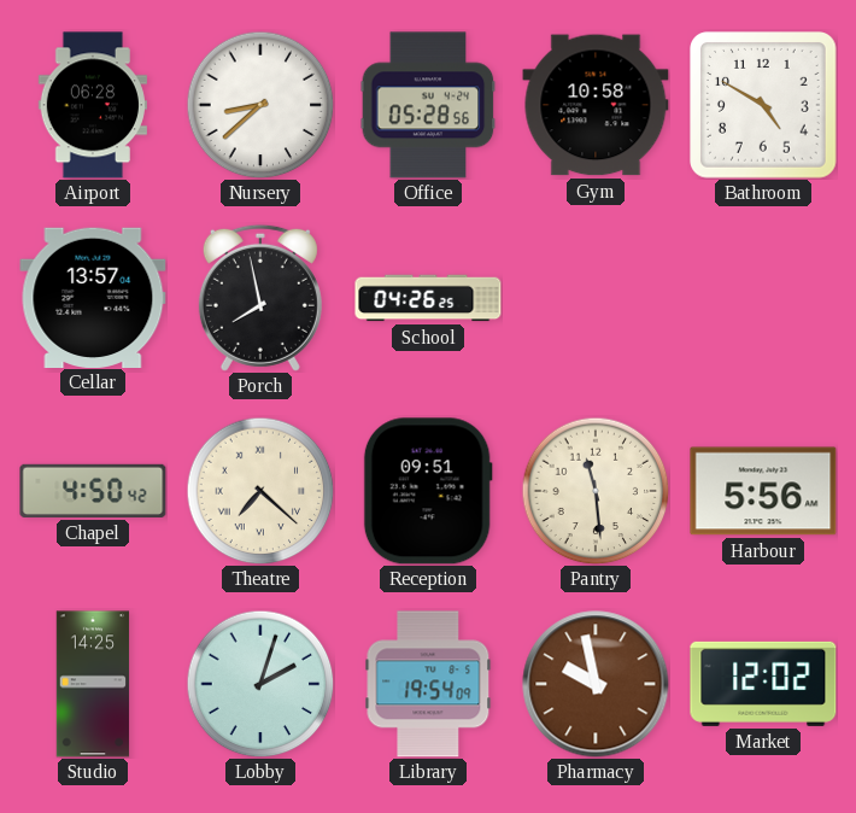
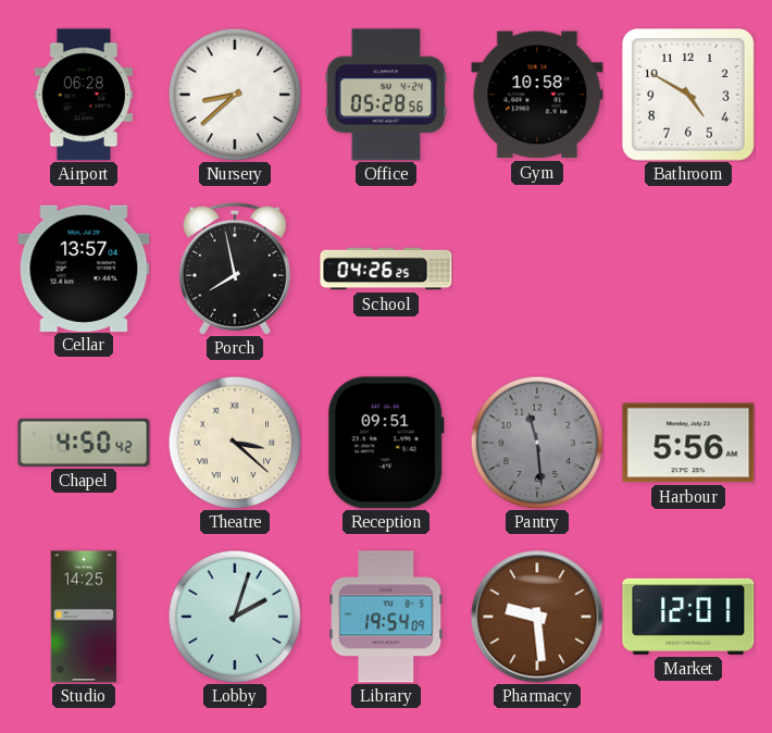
Theatre: 7:22 -> 3:22
Pantry dial: cream -> grey
Pharmacy: 9:58 -> 9:29
Market: 12:02 -> 12:01
